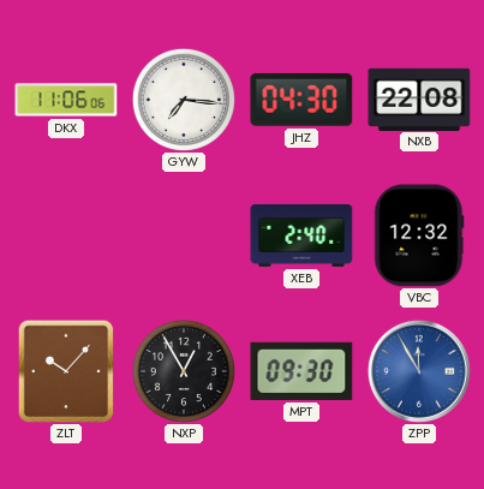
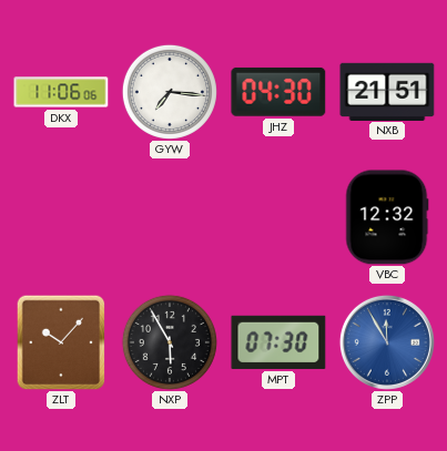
NXB: 22:08 -> 21:51
XEB: 2:40 -> none
NXP: 12:55 -> 5:55
MPT: 09:30 -> 07:30
